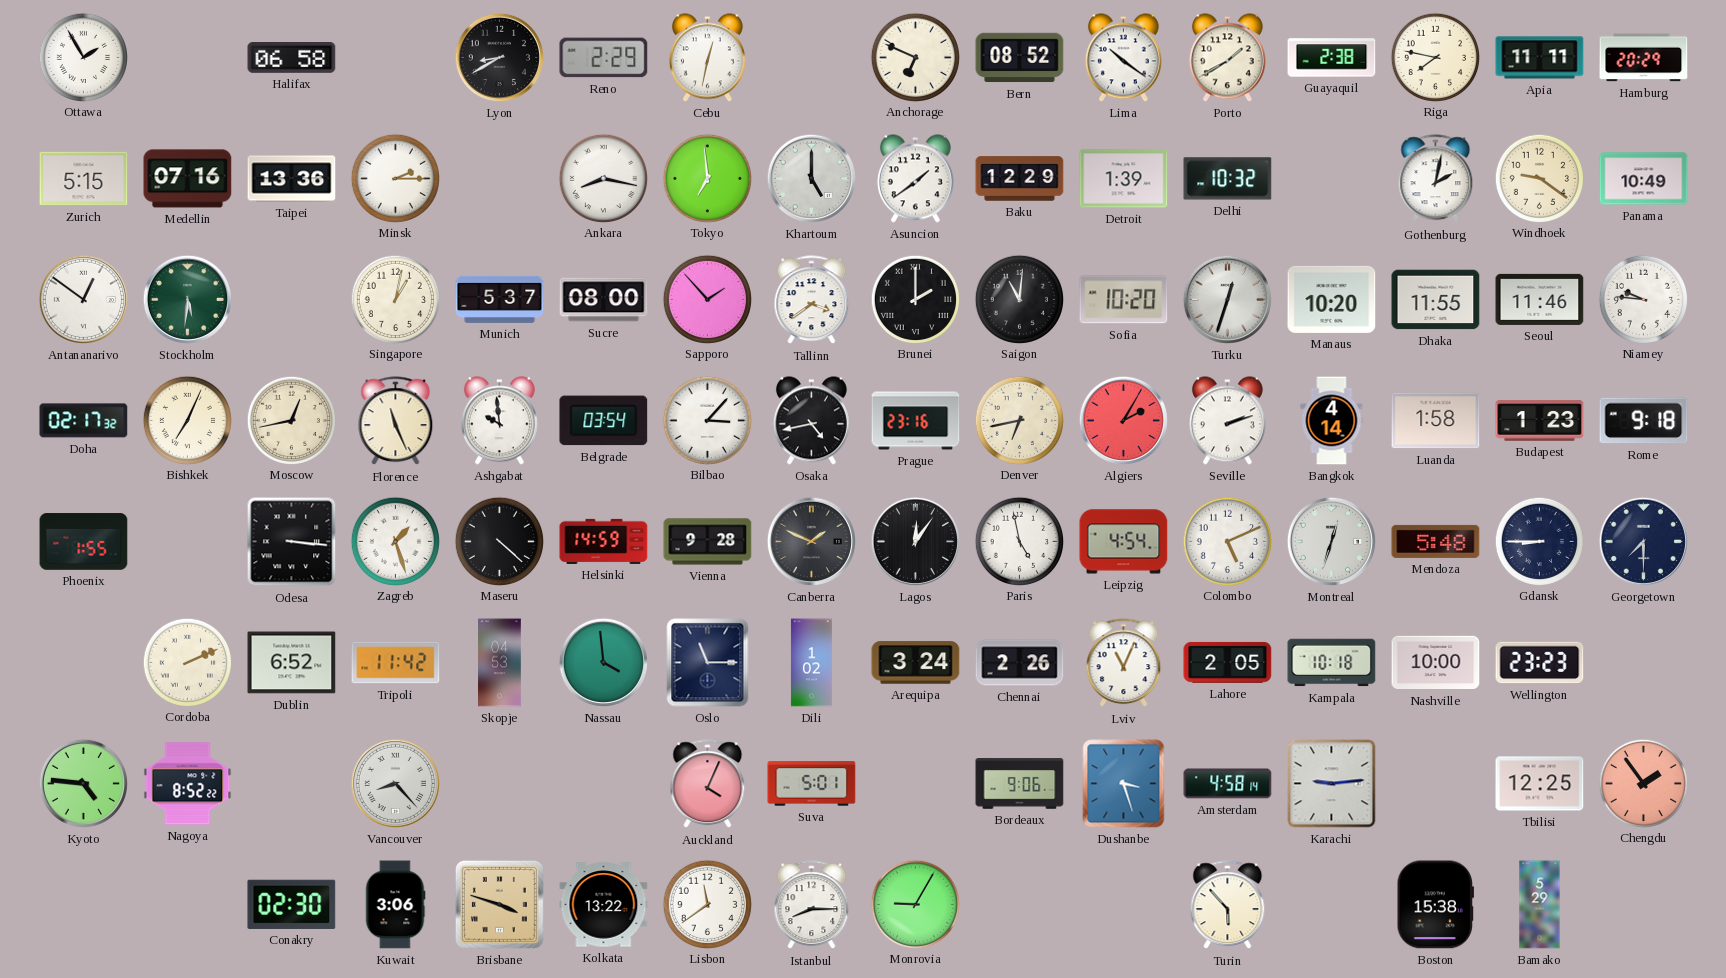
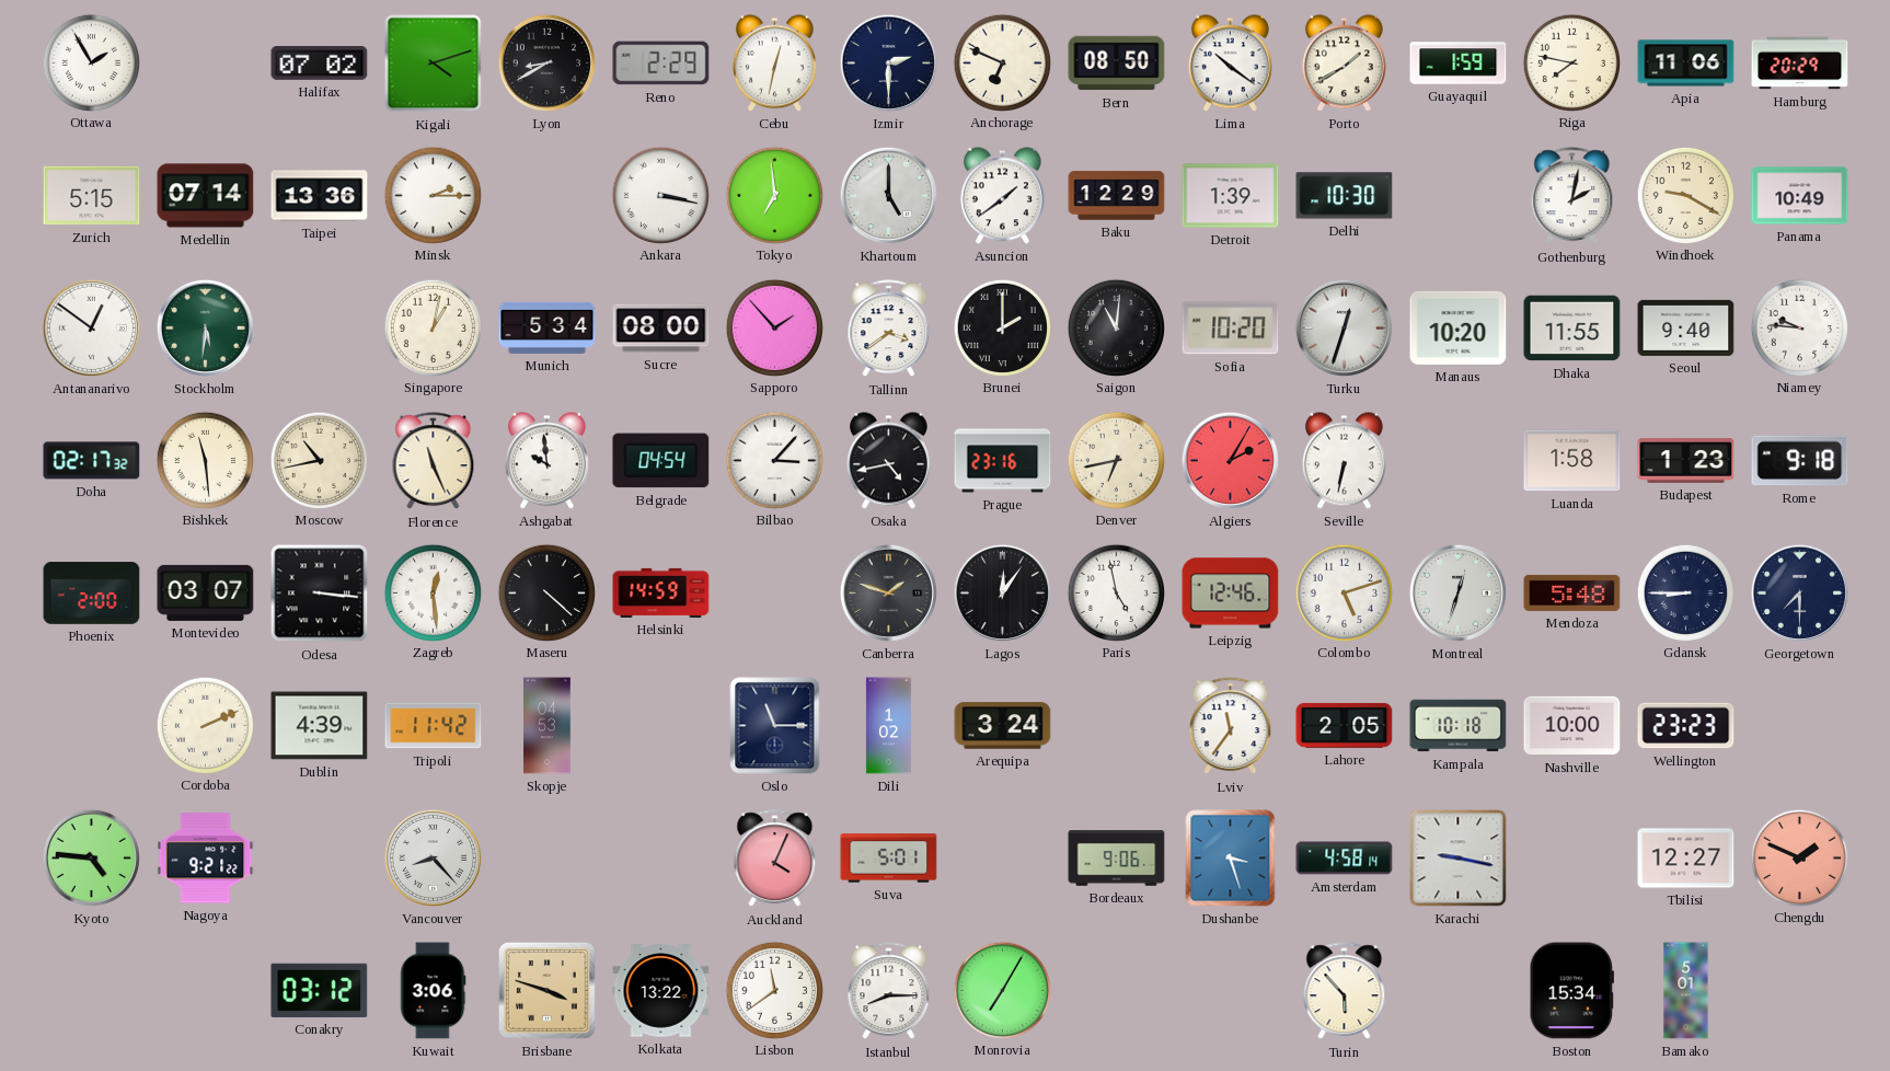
Halifax: 06:58 -> 07:02
Kigali: none -> 4:12
Izmir: none -> 2:30
Bern: 08:52 -> 08:50
Guayaquil: 2:38 -> 1:59
Apia: 11:11 -> 11:06
Medellin: 07:16 -> 07:14
Ankara: 8:17 -> 3:17
Delhi: 10:32 -> 10:30
Windhoek: 9:21 -> 9:20
Munich: 5:37 -> 5:34
Seoul: 11:46 -> 9:40
Bishkek: 7:04 -> 11:29
Moscow: 12:43 -> 10:43
Belgrade: 03:54 -> 04:54
Seville: 2:12 -> 6:32
Bangkok: 4:14 -> none
Phoenix: 1:55 -> 2:00
Montevideo: none -> 03:07
Zagreb: 1:27 -> 12:29
Vienna: 9:28 -> none
Canberra: 1:49 -> 1:48
Leipzig: 4:54 -> 12:46
Colombo: 5:11 -> 5:12
Dublin: 6:52 -> 4:39
Nassau: 3:59 -> none
Chennai: 2:26 -> none
Lviv: 11:04 -> 11:36
Nagoya: 8:52 -> 9:21
Karachi: 9:14 -> 9:17
Tbilisi: 12:25 -> 12:27
Chengdu: 1:54 -> 1:49
Conakry: 02:30 -> 03:12
Monrovia: 9:05 -> 7:05
Boston: 15:38 -> 15:34
Bamako: 5:29 -> 5:01
